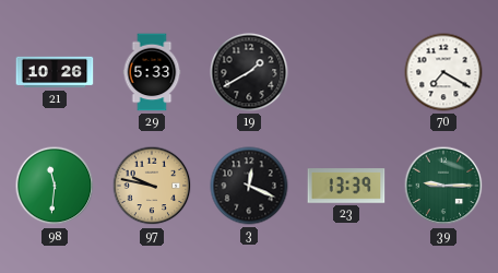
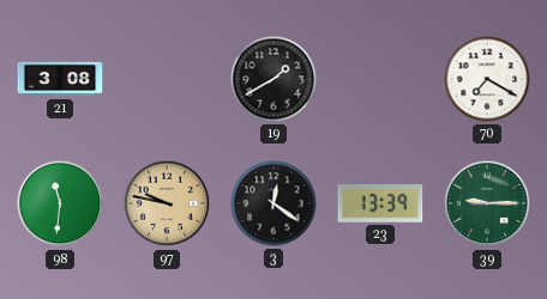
21: 10:26 -> 3:08
29: 5:33 -> none
3: 12:19 -> 12:21
